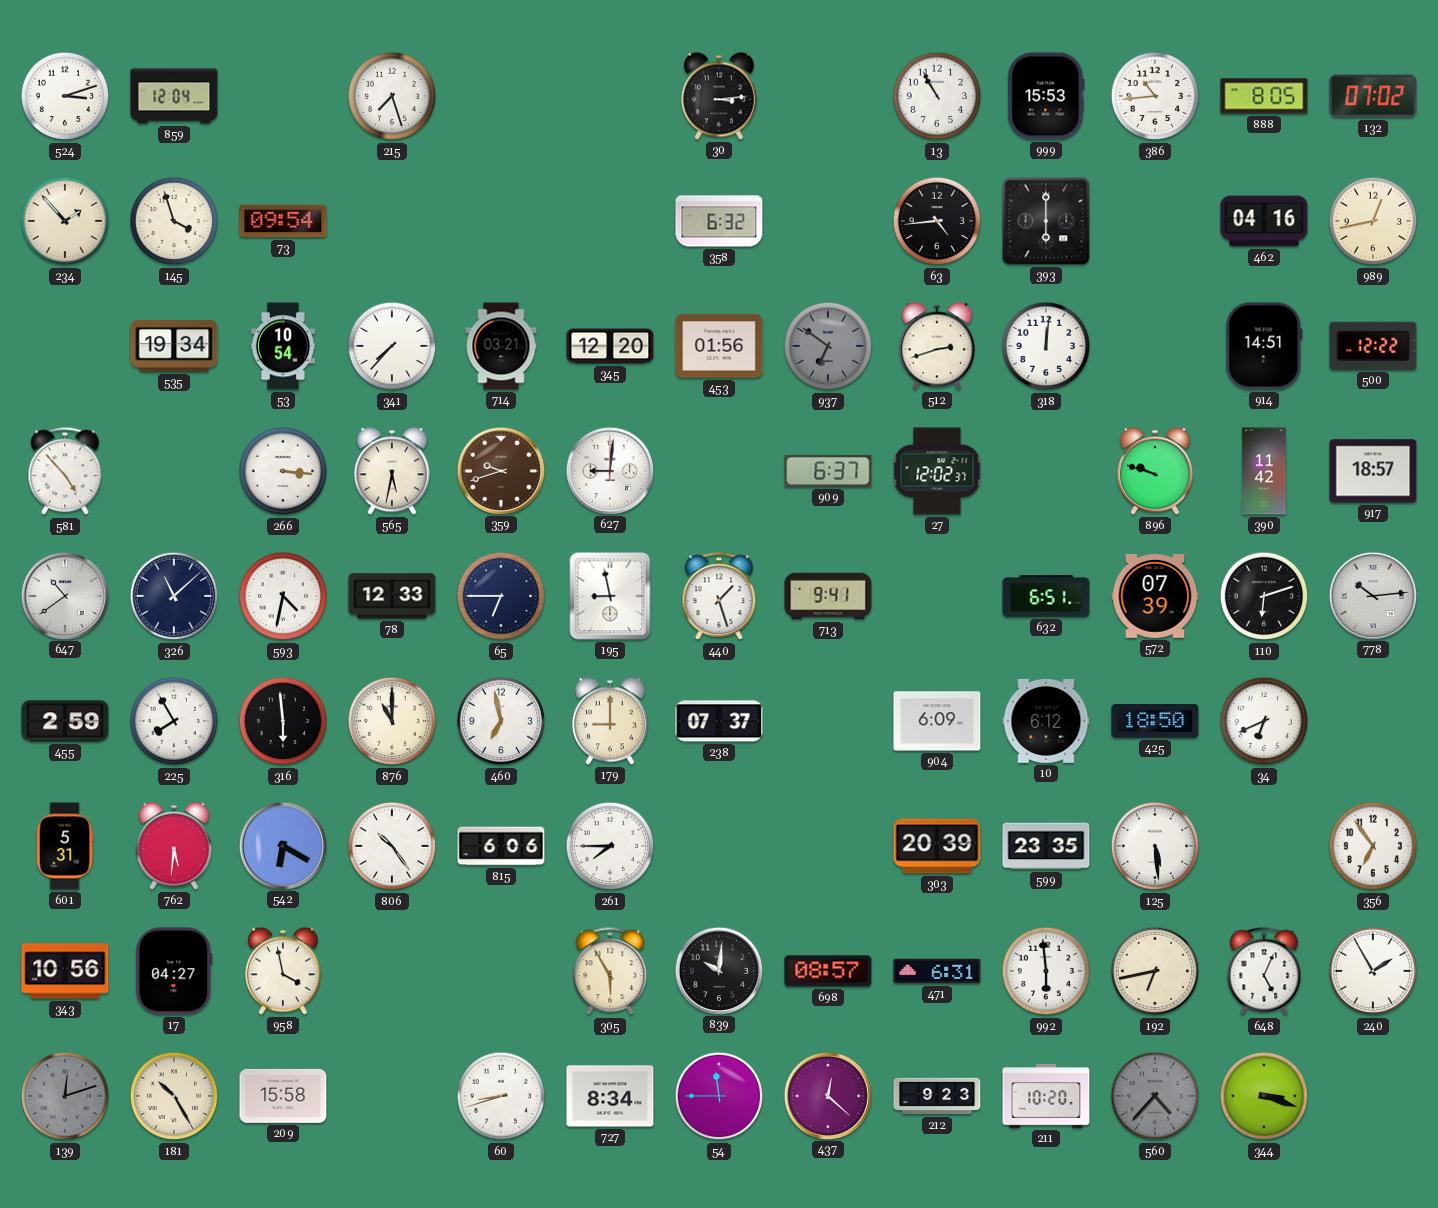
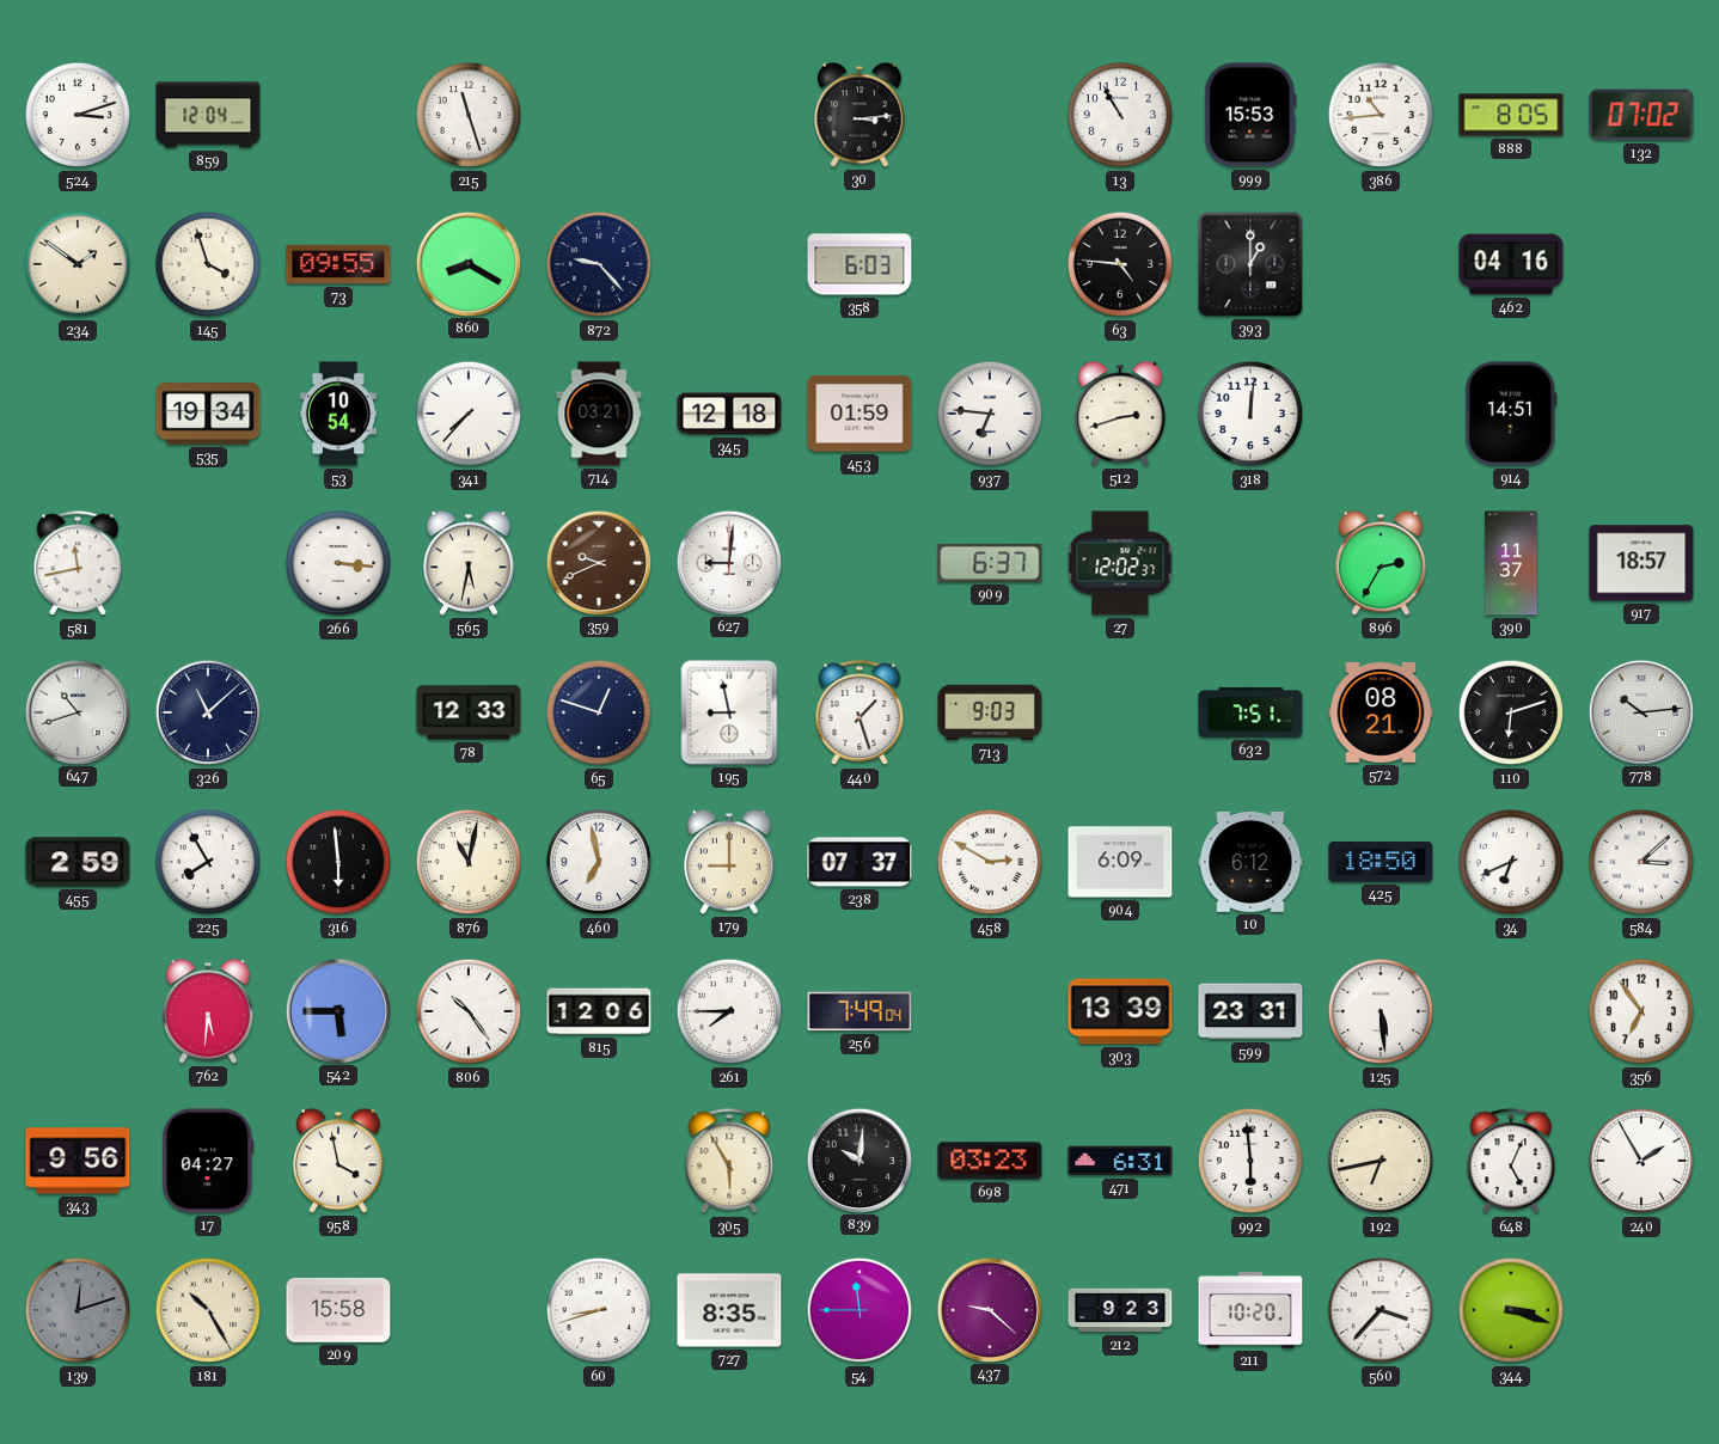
215: 7:27 -> 11:27
234: 1:53 -> 1:51
73: 09:54 -> 09:55
860: none -> 8:20
872: none -> 9:23
358: 6:32 -> 6:03
63: 4:44 -> 4:46
393: 6:00 -> 1:00
989: 12:43 -> none
345: 12:20 -> 12:18
453: 01:56 -> 01:59
937: 6:51 -> 6:46
937 dial: grey -> white
500: 12:22 -> none
581: 4:53 -> 11:43
359: 9:42 -> 9:41
896: 9:48 -> 2:35
390: 11:42 -> 11:37
647: 10:39 -> 10:42
593: 4:32 -> none
65: 6:45 -> 12:48
713: 9:41 -> 9:03
632: 6:51 -> 7:51
572: 07:39 -> 08:21
876: 11:00 -> 11:02
458: none -> 2:50
584: none -> 3:08
601: 5:31 -> none
542: 6:20 -> 5:45
815: 6:06 -> 12:06
256: none -> 7:49
303: 20:39 -> 13:39
599: 23:35 -> 23:31
343: 10:56 -> 9:56
698: 08:57 -> 03:23
727: 8:34 -> 8:35
437: 12:22 -> 9:22
560: 4:37 -> 3:37
560 dial: grey -> white
